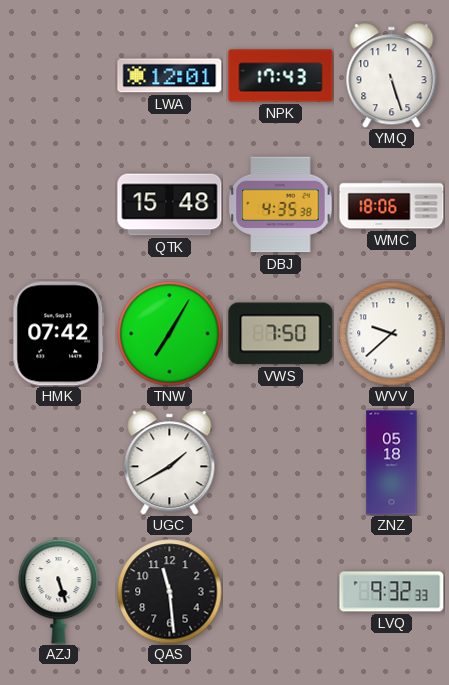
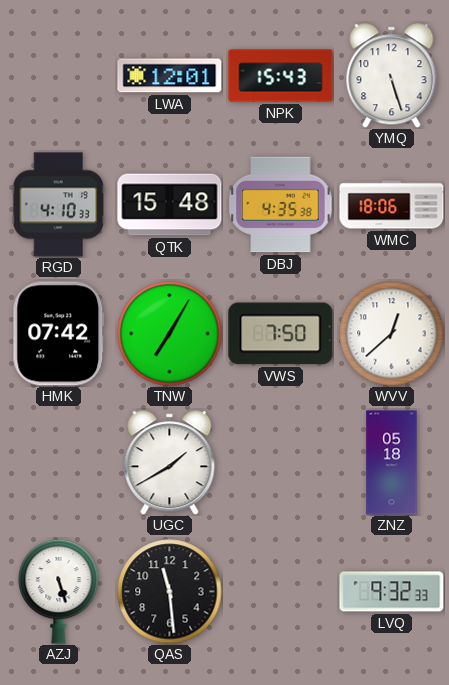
NPK: 17:43 -> 15:43
RGD: none -> 4:10
WVV: 9:38 -> 12:38
